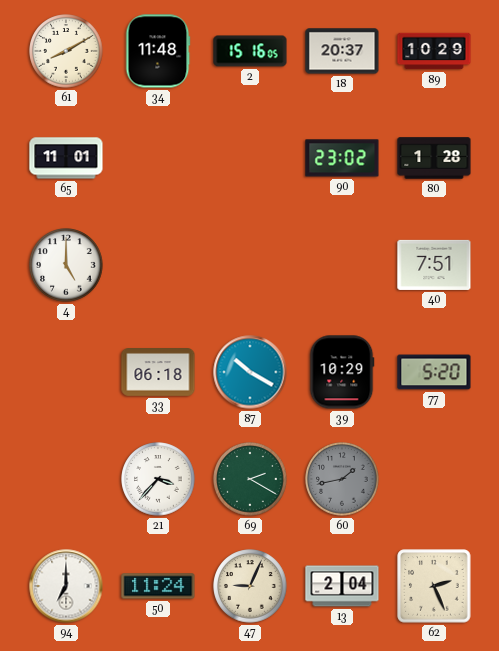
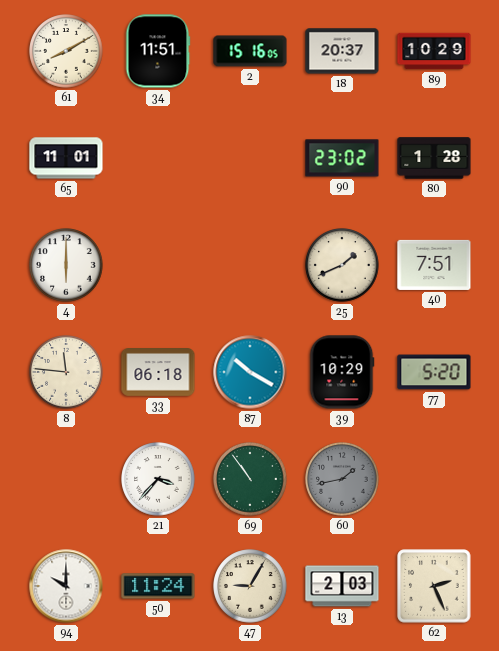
34: 11:48 -> 11:51
4: 5:00 -> 6:00
25: none -> 1:41
8: none -> 11:46
69: 2:20 -> 10:54
94: 7:00 -> 10:00
47: 9:04 -> 9:05
13: 2:04 -> 2:03
